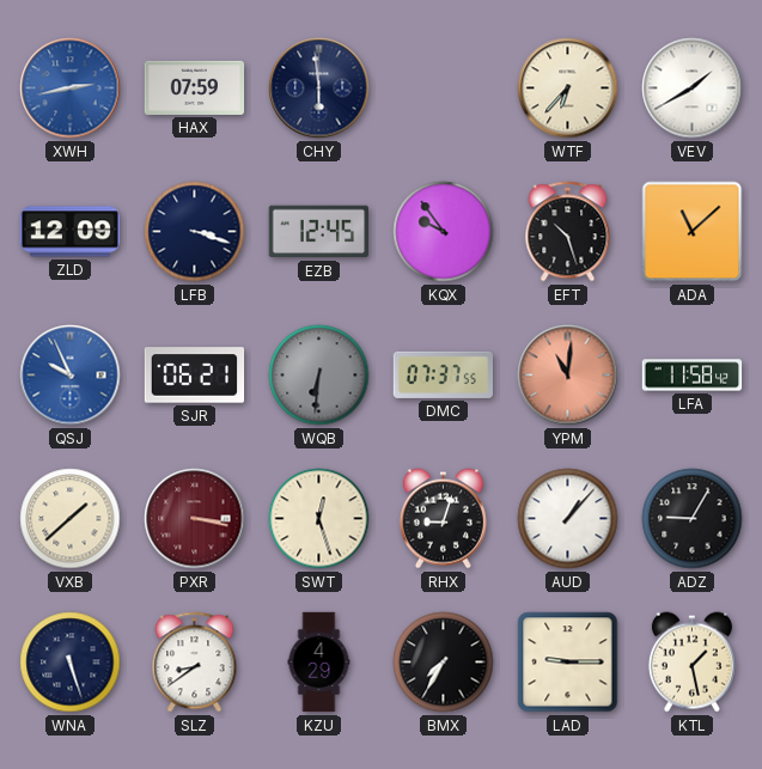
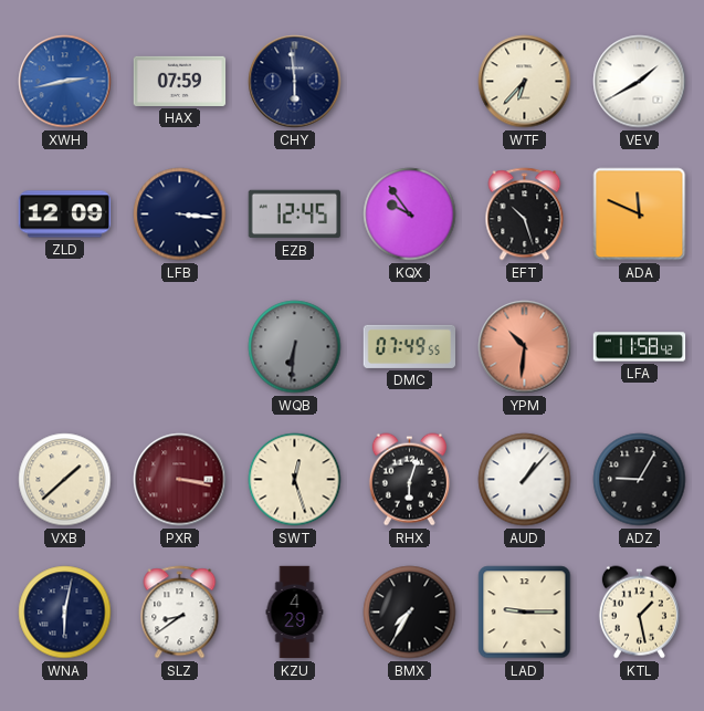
LFB: 3:18 -> 3:16
ADA: 11:08 -> 11:49
QSJ: 9:56 -> none
SJR: 06:21 -> none
DMC: 07:37 -> 07:49
YPM: 11:01 -> 10:31
RHX: 9:03 -> 6:03
WNA: 5:27 -> 6:02
